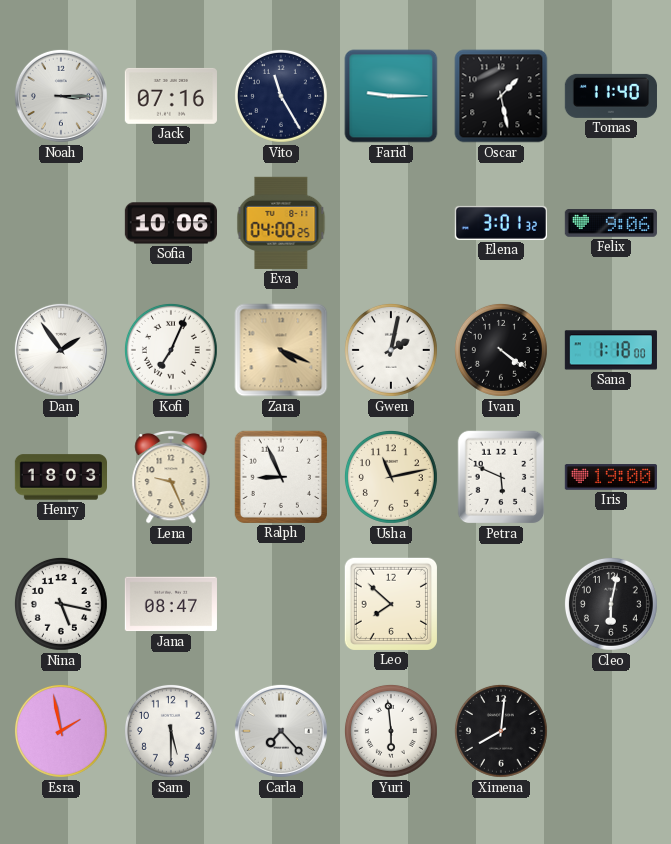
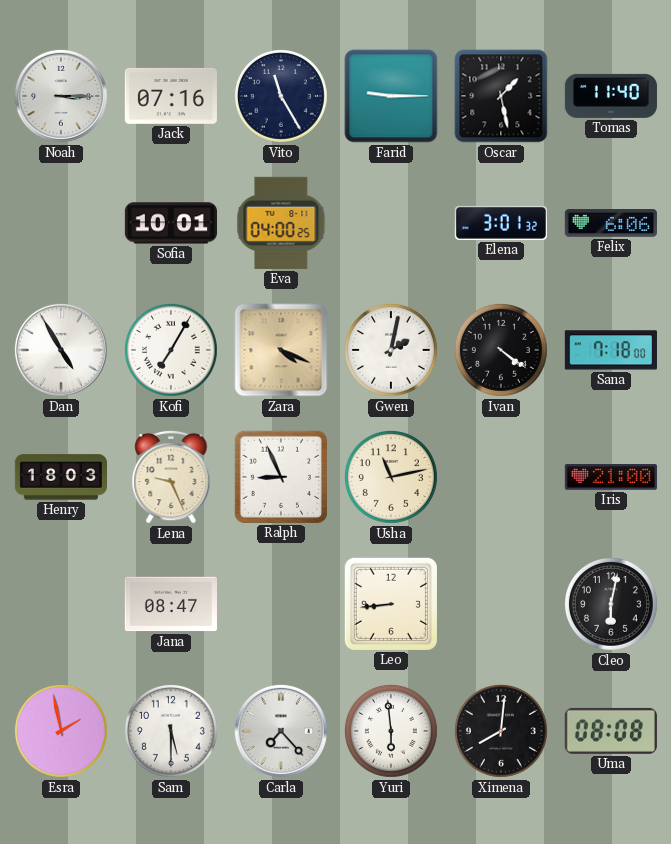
Sofia: 10:06 -> 10:01
Felix: 9:06 -> 6:06
Dan: 1:54 -> 4:55
Kofi: 7:04 -> 7:05
Sana: 1:18 -> 7:18
Petra: 5:49 -> none
Iris: 19:00 -> 21:00
Nina: 5:17 -> none
Leo: 7:52 -> 8:44
Uma: none -> 08:08
